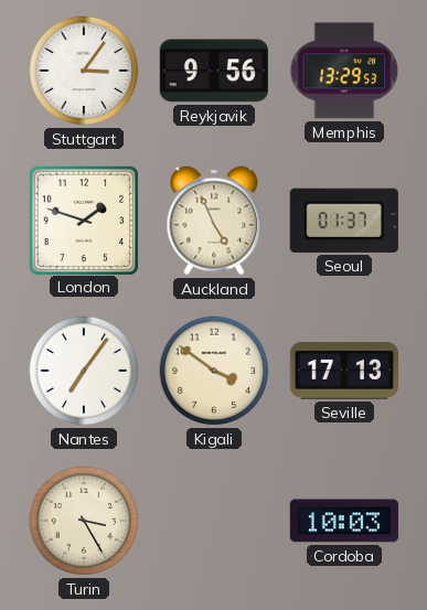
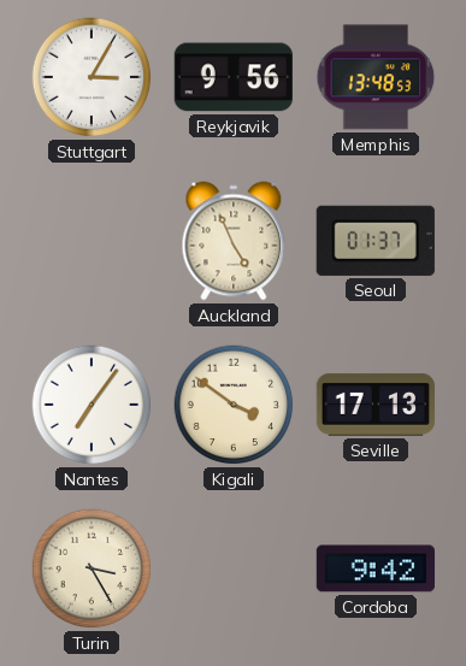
Stuttgart: 3:06 -> 3:05
Memphis: 13:29 -> 13:48
London: 1:48 -> none
Cordoba: 10:03 -> 9:42
